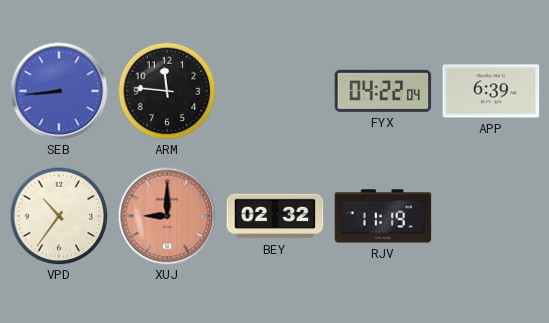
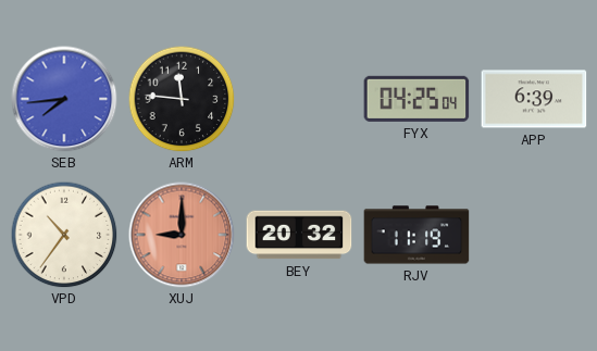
SEB: 8:44 -> 7:44
FYX: 04:22 -> 04:25
BEY: 02:32 -> 20:32
